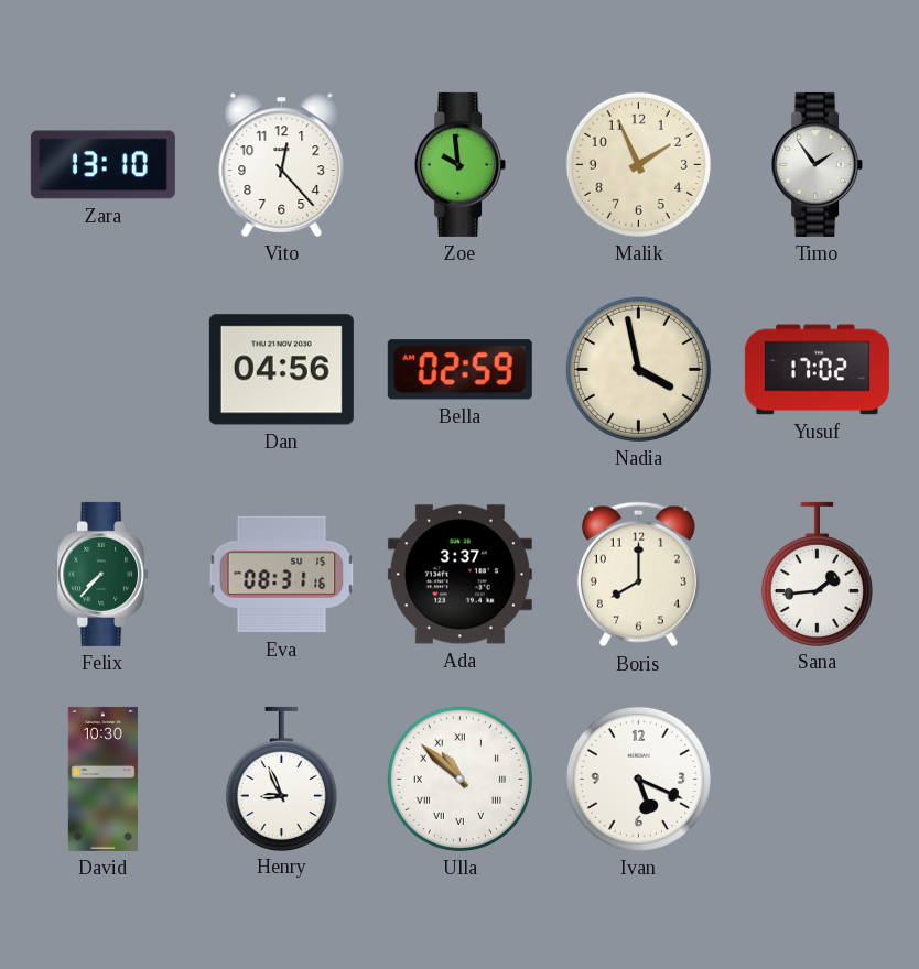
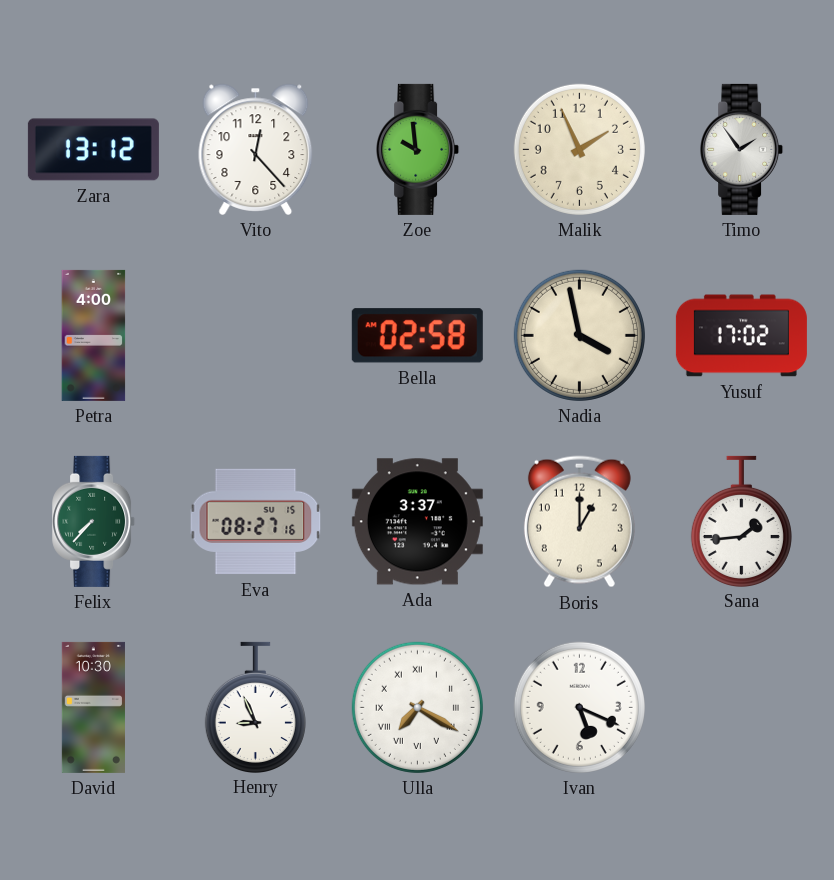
Zara: 13:10 -> 13:12
Petra: none -> 4:00
Dan: 04:56 -> none
Bella: 02:59 -> 02:58
Eva: 08:31 -> 08:27
Boris: 8:00 -> 1:00
Ulla: 10:52 -> 7:20
